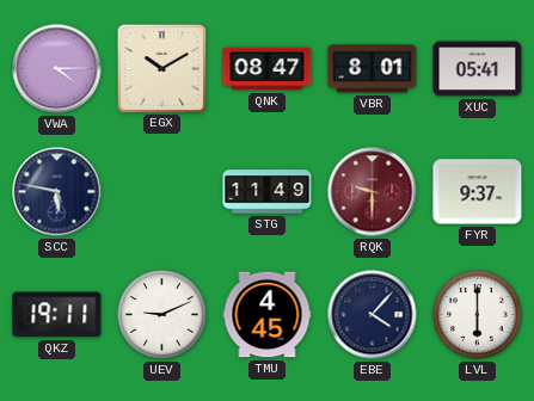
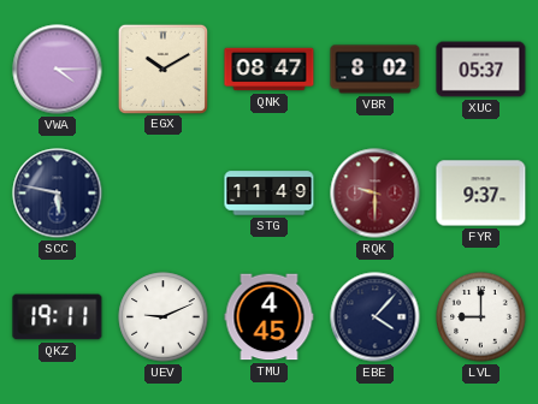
VBR: 8:01 -> 8:02
XUC: 05:41 -> 05:37
LVL: 6:00 -> 9:00
